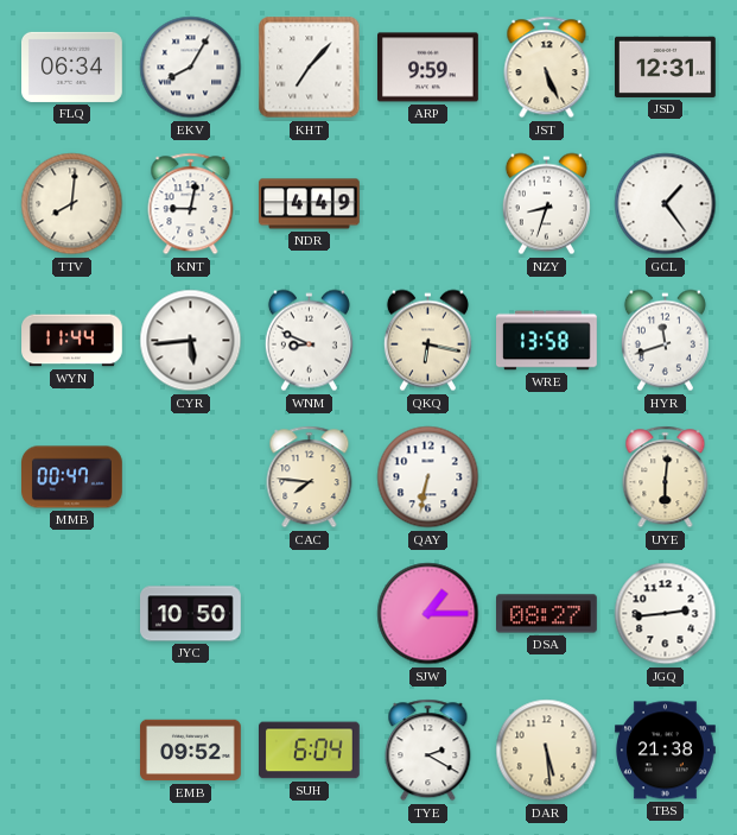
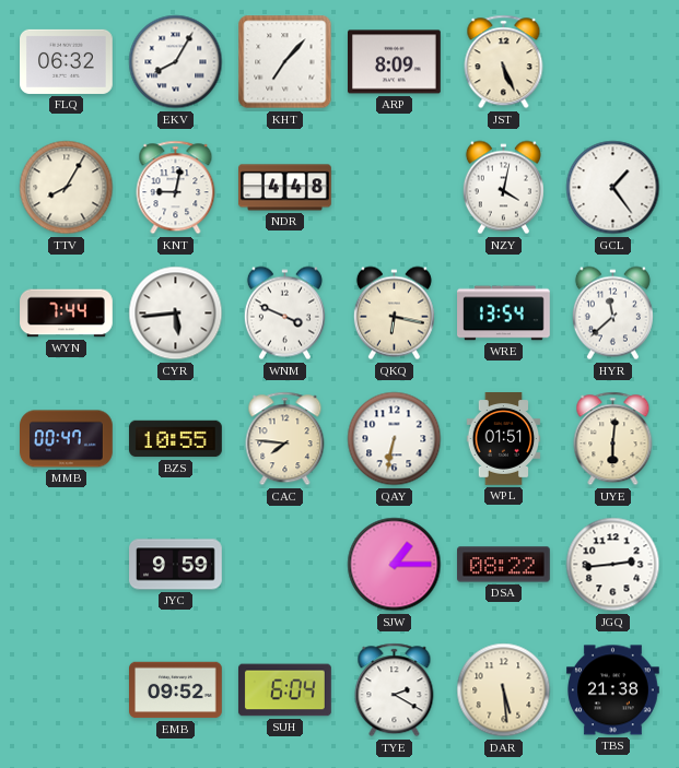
FLQ: 06:34 -> 06:32
ARP: 9:59 -> 8:09
JSD: 12:31 -> none
TTV: 8:01 -> 8:05
NDR: 4:49 -> 4:48
NZY: 8:33 -> 4:02
WYN: 11:44 -> 7:44
WNM: 8:49 -> 3:49
WRE: 13:58 -> 13:54
HYR: 11:42 -> 11:38
BZS: none -> 10:55
WPL: none -> 01:51
JYC: 10:50 -> 9:59
DSA: 08:27 -> 08:22
